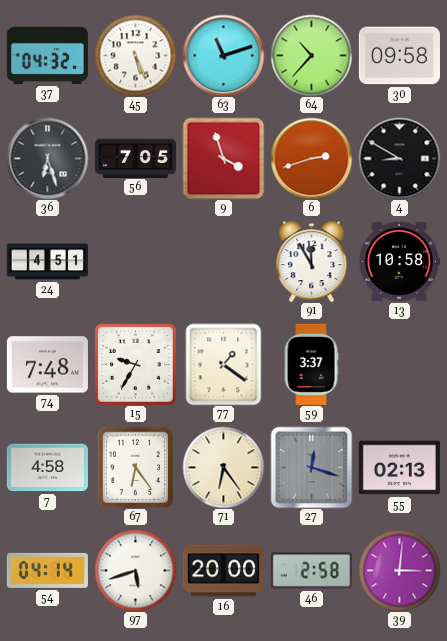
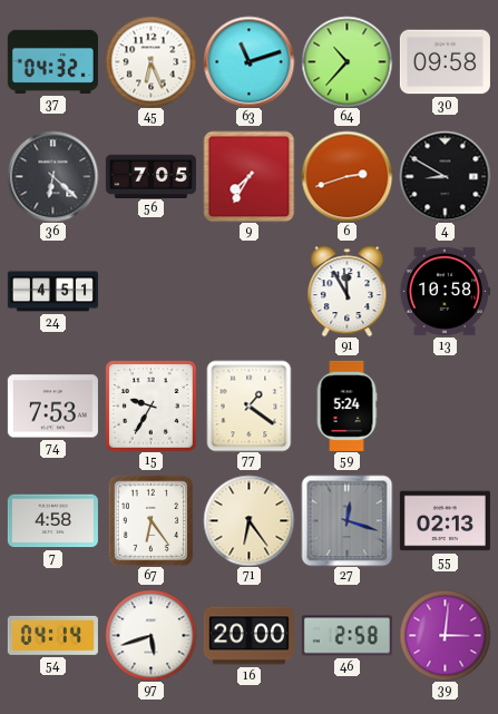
45: 5:26 -> 6:26
36: 6:27 -> 6:22
9: 3:57 -> 7:35
74: 7:48 -> 7:53
59: 3:37 -> 5:24
